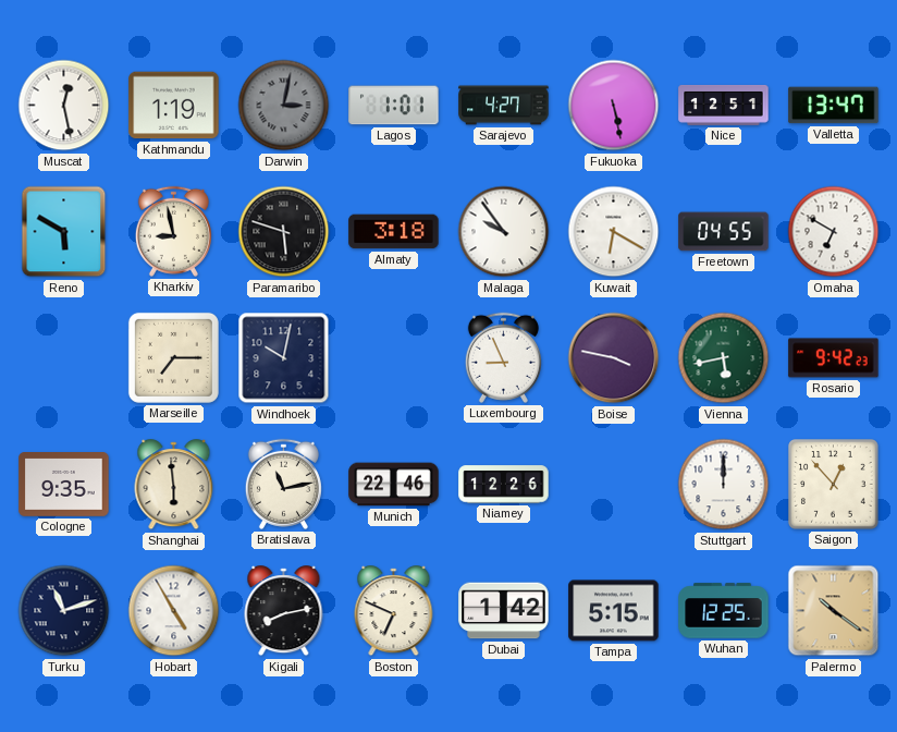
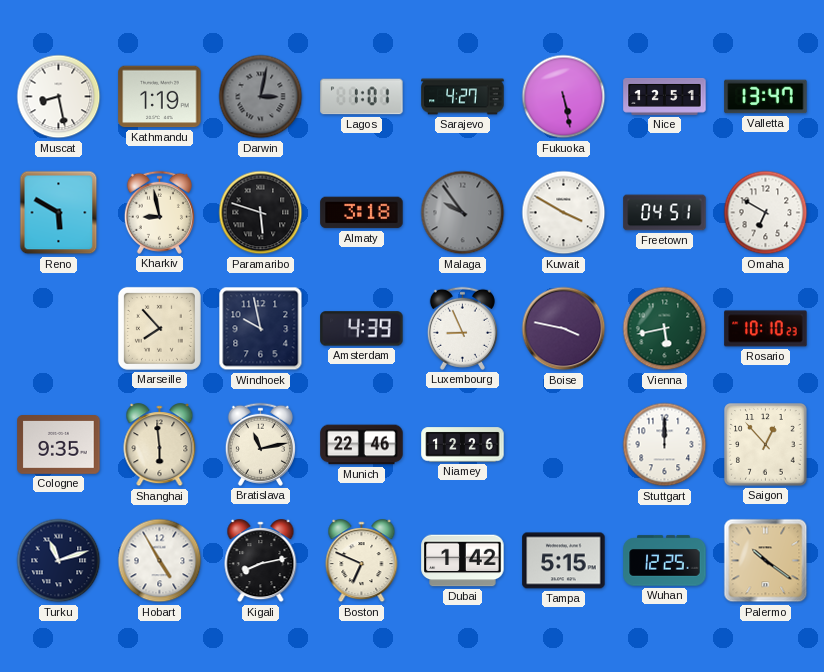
Muscat: 12:28 -> 8:28
Malaga dial: white -> grey
Kuwait: 6:20 -> 3:50
Freetown: 04:55 -> 04:51
Marseille: 7:15 -> 7:53
Windhoek: 10:02 -> 9:58
Amsterdam: none -> 4:39
Rosario: 9:42 -> 10:10
